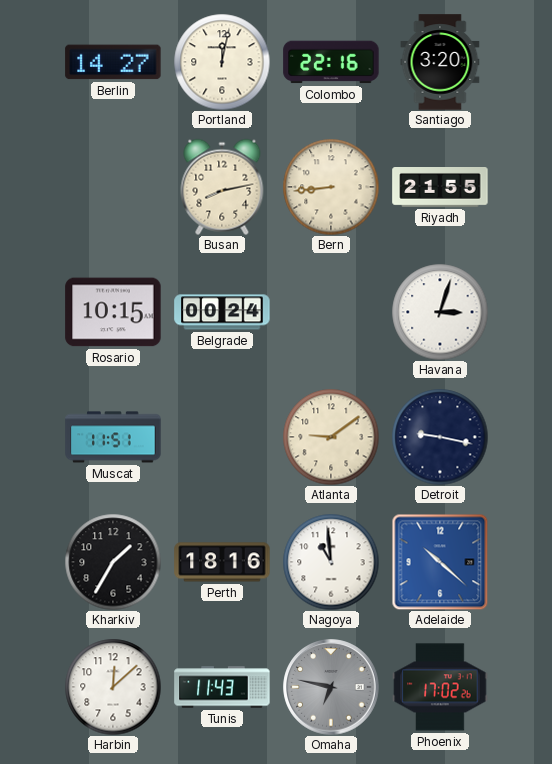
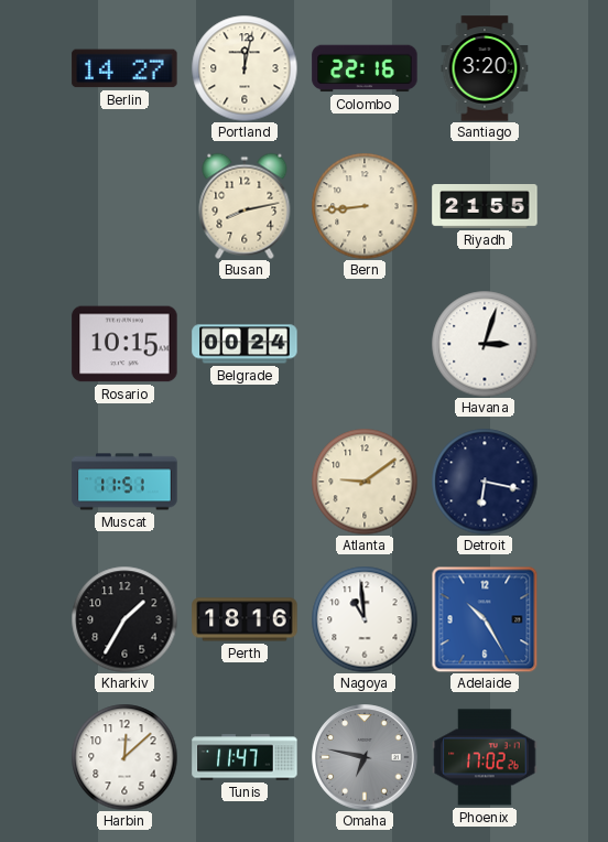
Detroit: 9:17 -> 6:17
Adelaide: 10:22 -> 10:25
Tunis: 11:43 -> 11:47
